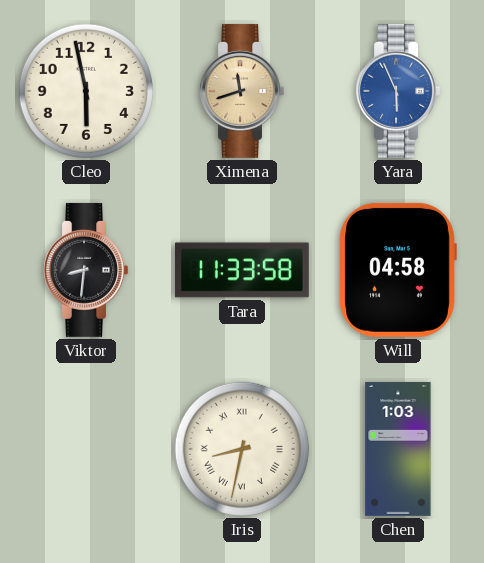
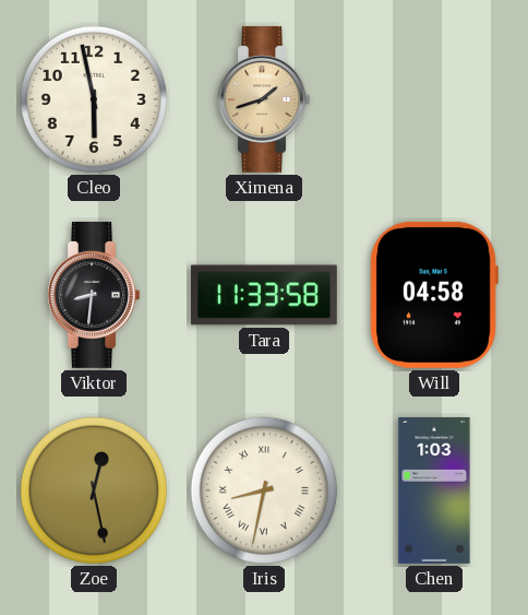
Ximena: 11:42 -> 1:42
Yara: 5:56 -> none
Zoe: none -> 12:28
